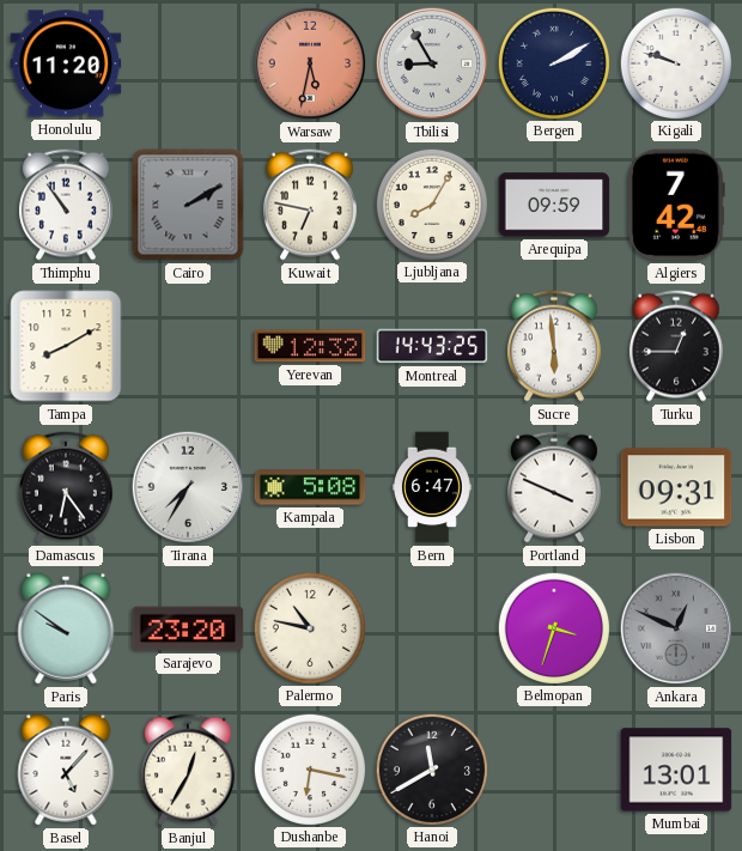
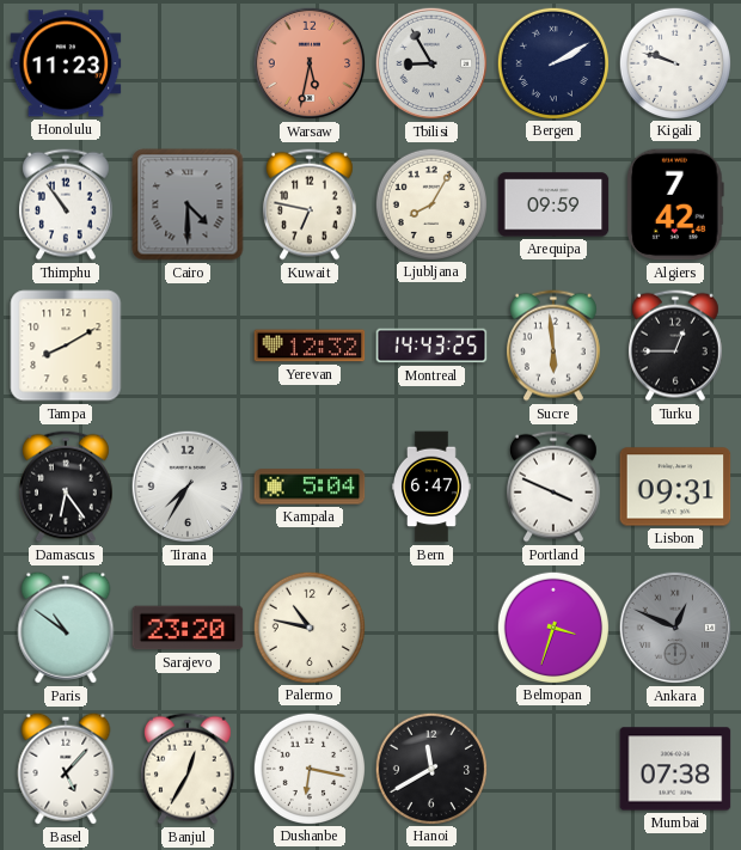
Honolulu: 11:20 -> 11:23
Cairo: 2:10 -> 4:30
Kampala: 5:08 -> 5:04
Paris: 9:51 -> 10:51
Mumbai: 13:01 -> 07:38
